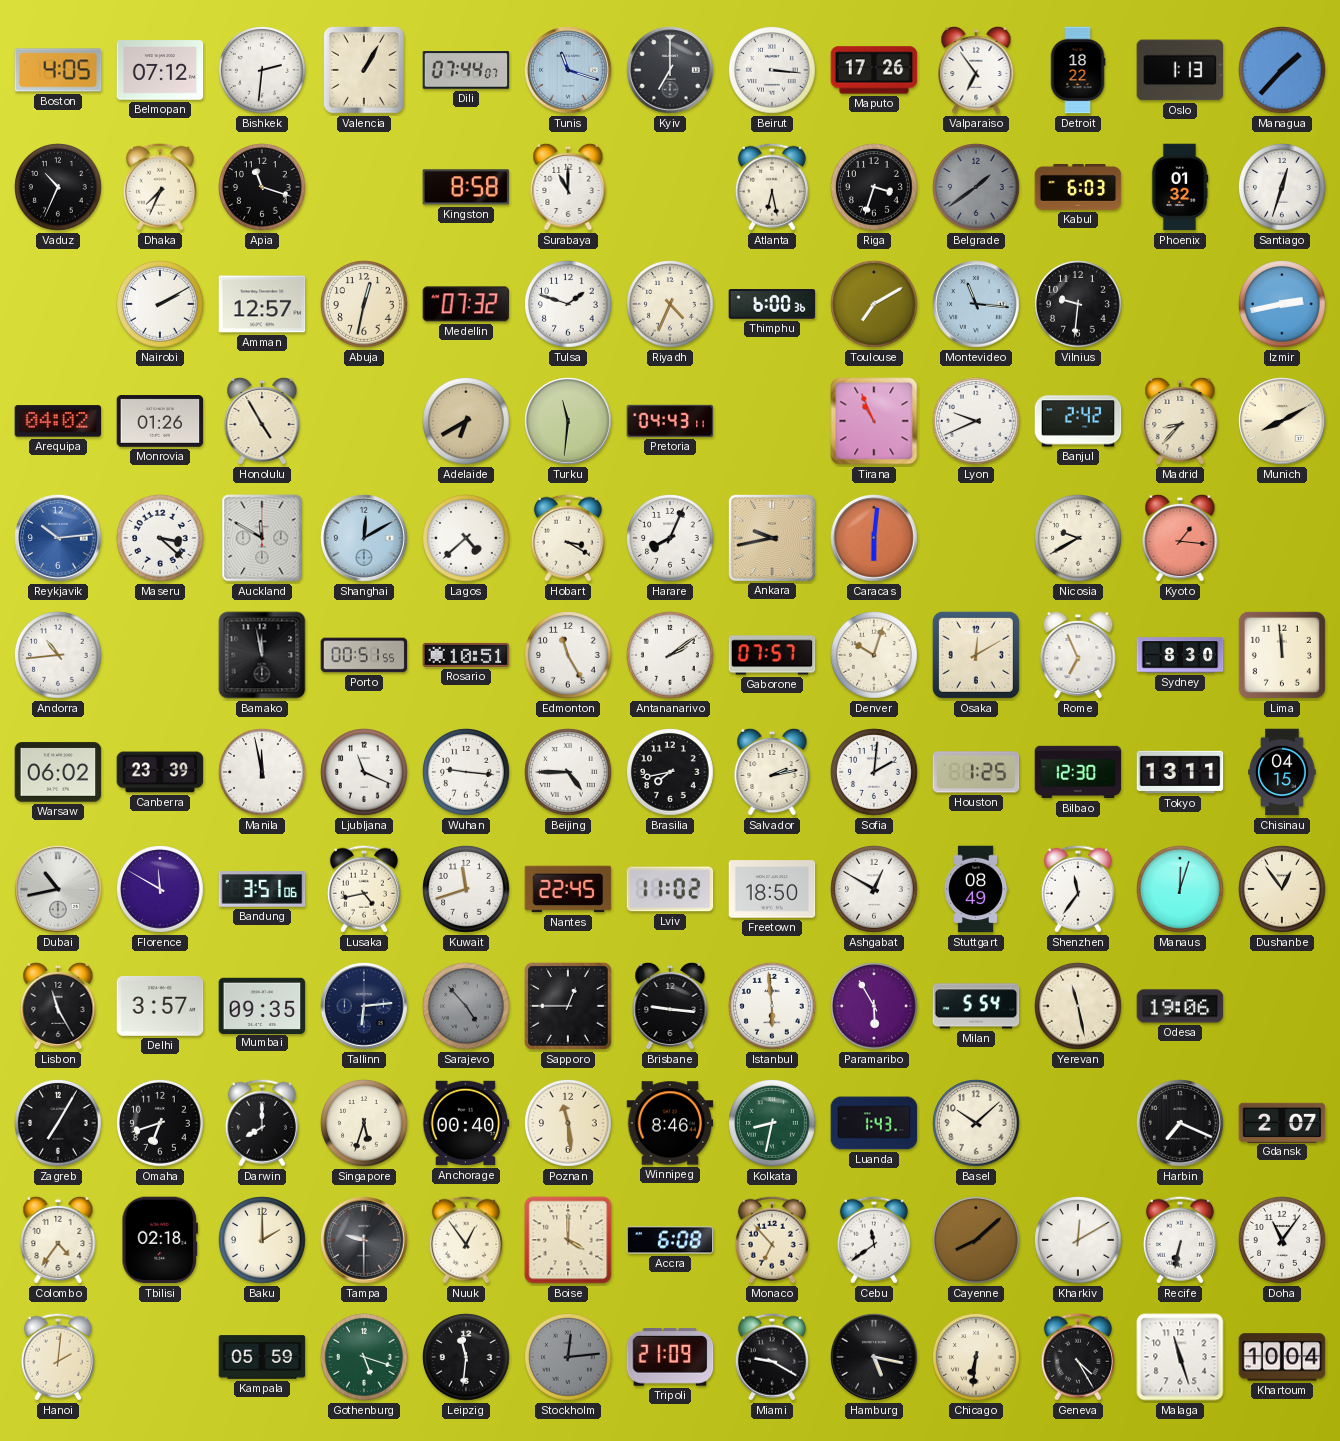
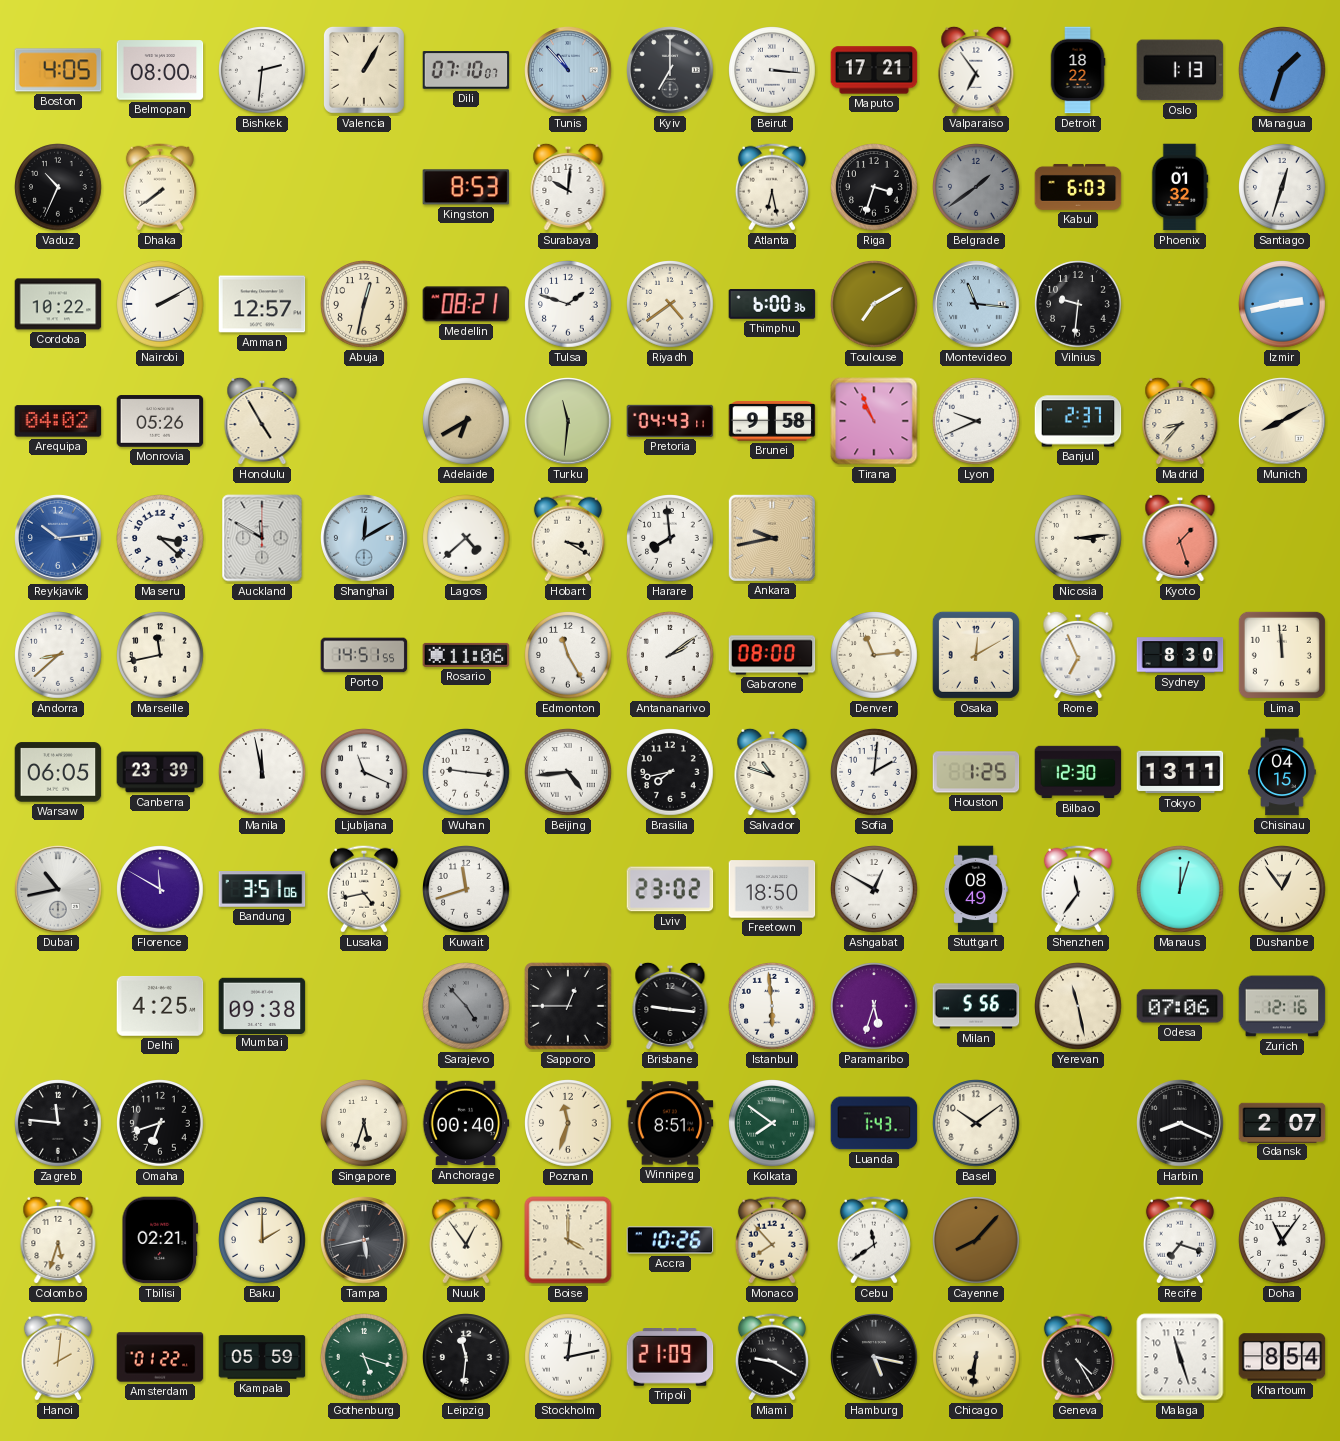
Belmopan: 07:12 -> 08:00
Dili: 07:44 -> 07:10
Tunis: 11:18 -> 10:53
Maputo: 17:26 -> 17:21
Managua: 1:37 -> 1:33
Dhaka: 7:34 -> 7:39
Apia: 11:18 -> none
Kingston: 8:58 -> 8:53
Surabaya: 11:00 -> 10:01
Cordoba: none -> 10:22
Medellin: 07:32 -> 08:21
Riyadh: 4:34 -> 4:39
Monrovia: 01:26 -> 05:26
Brunei: none -> 9:58
Banjul: 2:42 -> 2:37
Harare: 8:04 -> 7:59
Caracas: 6:01 -> none
Nicosia: 9:40 -> 3:14
Kyoto: 1:16 -> 1:27
Andorra: 10:44 -> 8:38
Marseille: none -> 11:43
Bamako: 11:58 -> none
Porto: 00:51 -> 14:51
Rosario: 10:51 -> 11:06
Gaborone: 07:57 -> 08:00
Denver: 10:03 -> 11:14
Warsaw: 06:02 -> 06:05
Beijing: 4:45 -> 4:44
Salvador: 2:13 -> 10:48
Nantes: 22:45 -> none
Lviv: 11:02 -> 23:02
Lisbon: 11:25 -> none
Delhi: 3:57 -> 4:25
Mumbai: 09:35 -> 09:38
Tallinn: 6:14 -> none
Paramaribo: 5:55 -> 5:33
Milan: 5:54 -> 5:56
Odesa: 19:06 -> 07:06
Zurich: none -> 12:16
Zagreb: 7:05 -> 11:46
Darwin: 8:00 -> none
Poznan: 11:29 -> 11:33
Winnipeg: 8:46 -> 8:51
Kolkata: 8:32 -> 7:51
Basel: 10:08 -> 10:09
Harbin: 7:19 -> 8:19
Colombo: 4:36 -> 5:33
Tbilisi: 02:18 -> 02:21
Tampa: 9:30 -> 5:43
Accra: 6:08 -> 10:26
Monaco: 6:53 -> 7:53
Cayenne: 8:08 -> 8:07
Kharkiv: 12:10 -> none
Recife: 6:32 -> 7:18
Amsterdam: none -> 01:22
Stockholm: 12:14 -> 12:13
Stockholm dial: grey -> white
Khartoum: 10:04 -> 8:54
